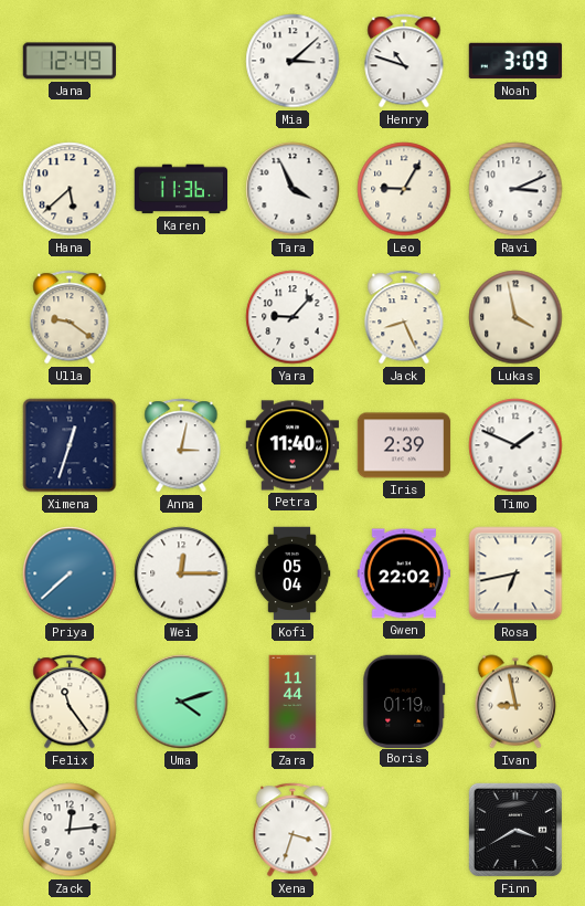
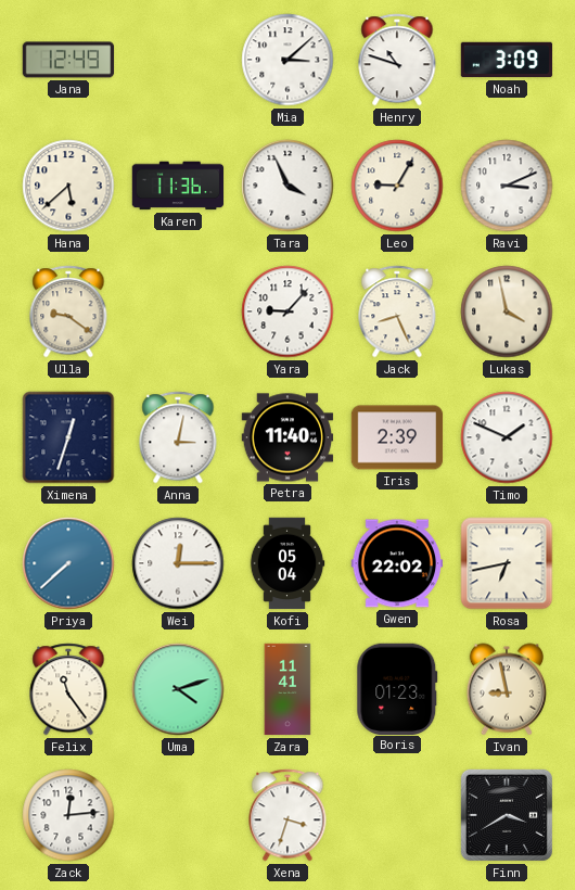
Zara: 11:44 -> 11:41
Boris: 01:19 -> 01:23
